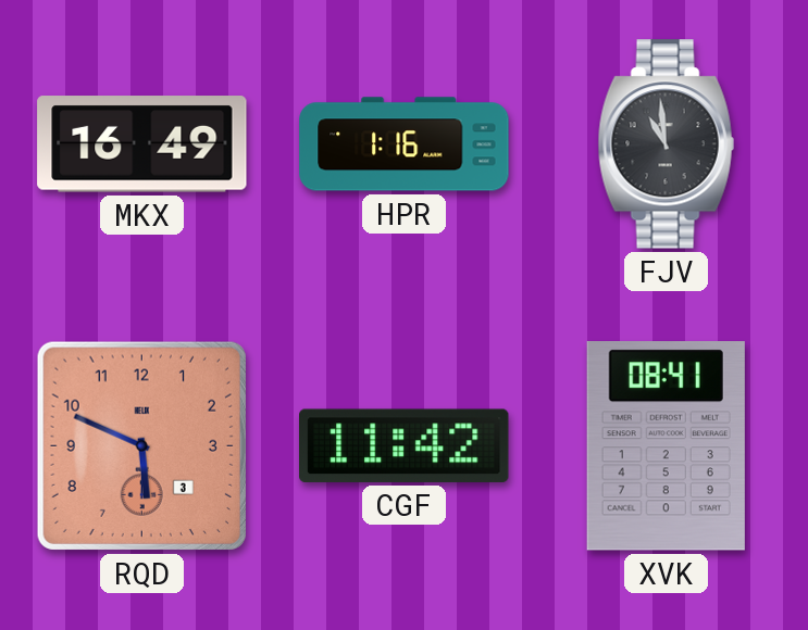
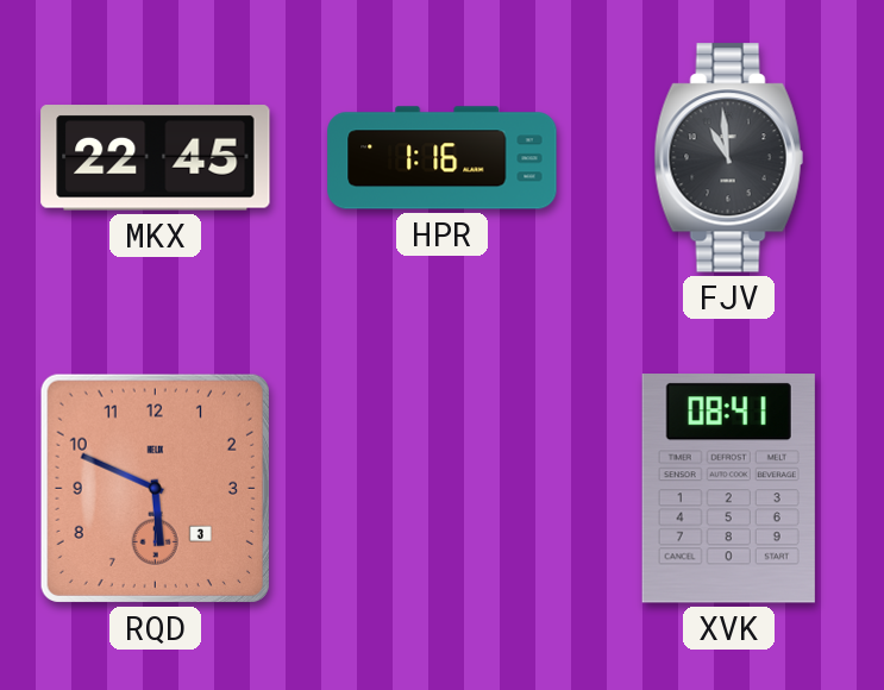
MKX: 16:49 -> 22:45
CGF: 11:42 -> none
